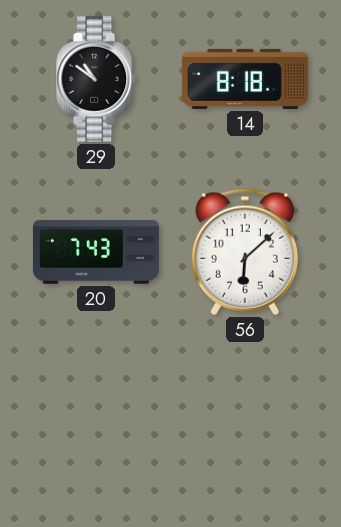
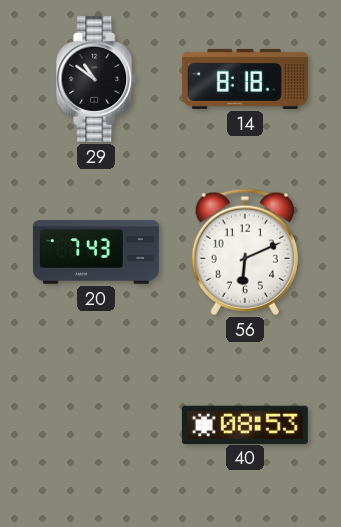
56: 6:08 -> 6:11
40: none -> 08:53
